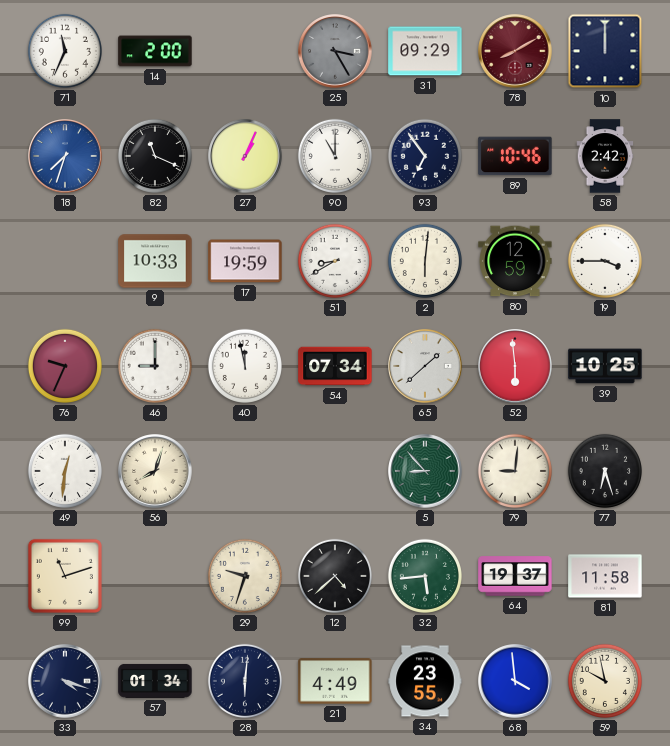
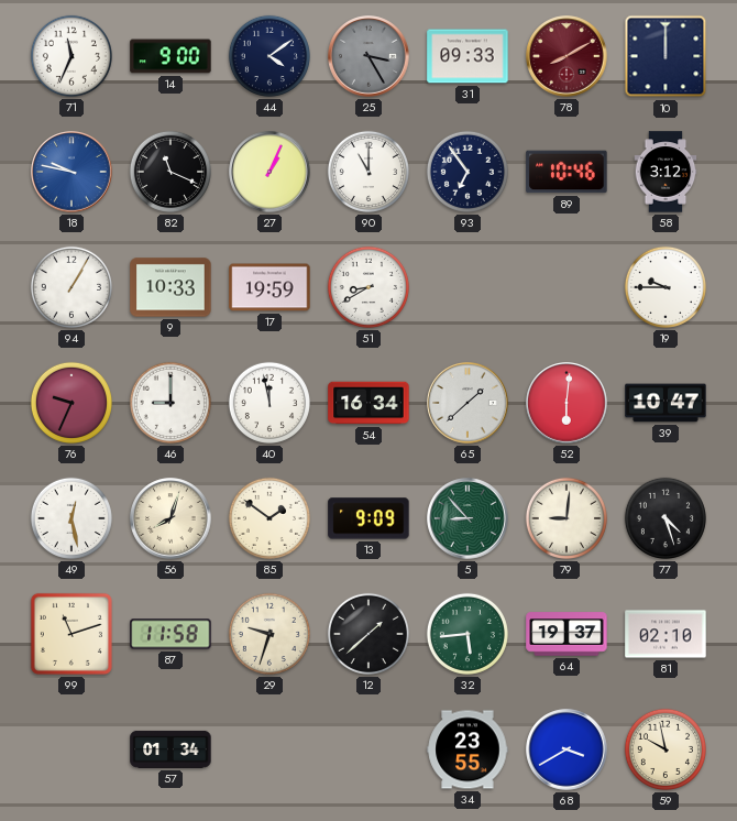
14: 2:00 -> 9:00
44: none -> 4:09
31: 09:29 -> 09:33
18: 7:33 -> 9:47
58: 2:42 -> 3:12
94: none -> 1:05
2: 6:01 -> none
80: 12:59 -> none
19: 3:45 -> 9:45
54: 07:34 -> 16:34
52: 5:59 -> 6:01
39: 10:25 -> 10:47
49: 12:31 -> 12:28
85: none -> 1:51
13: none -> 9:09
77: 6:27 -> 4:27
87: none -> 11:58
12: 4:38 -> 1:38
81: 11:58 -> 02:10
33: 4:18 -> none
28: 6:01 -> none
21: 4:49 -> none
68: 3:59 -> 3:40
